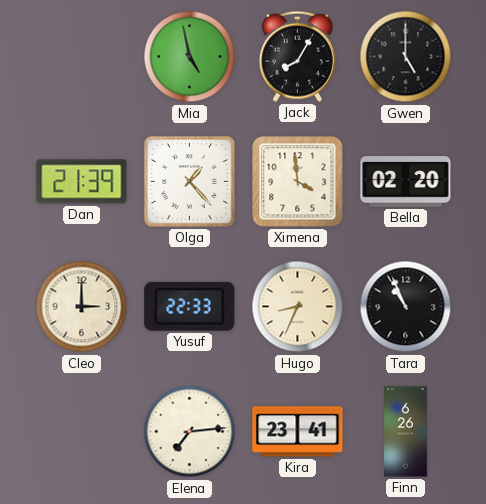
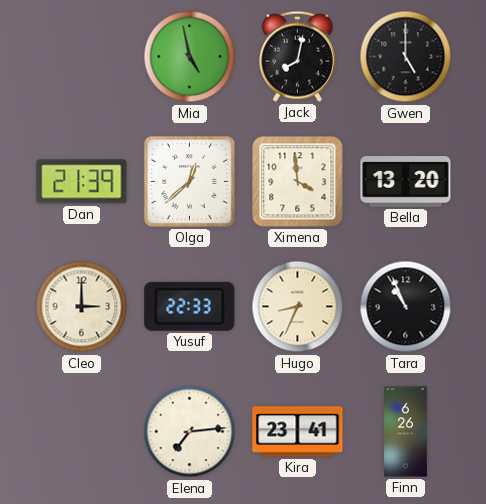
Jack: 8:05 -> 8:02
Olga: 1:23 -> 12:38
Bella: 02:20 -> 13:20
